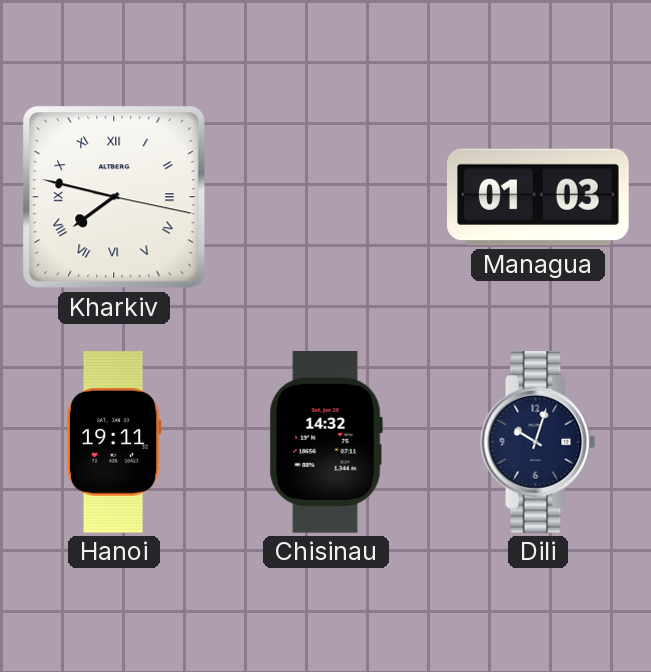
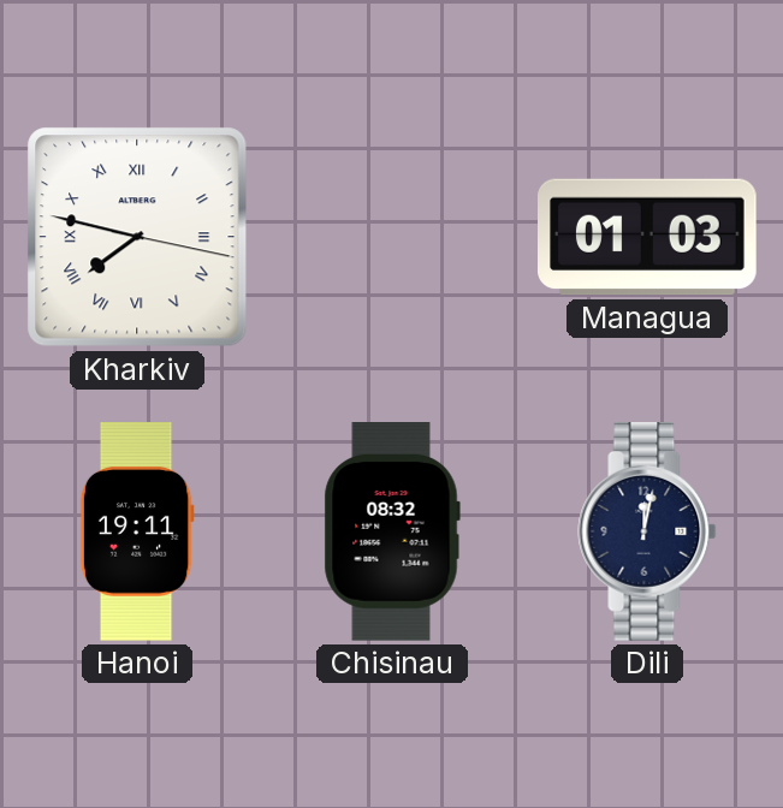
Chisinau: 14:32 -> 08:32
Dili: 10:03 -> 12:02
